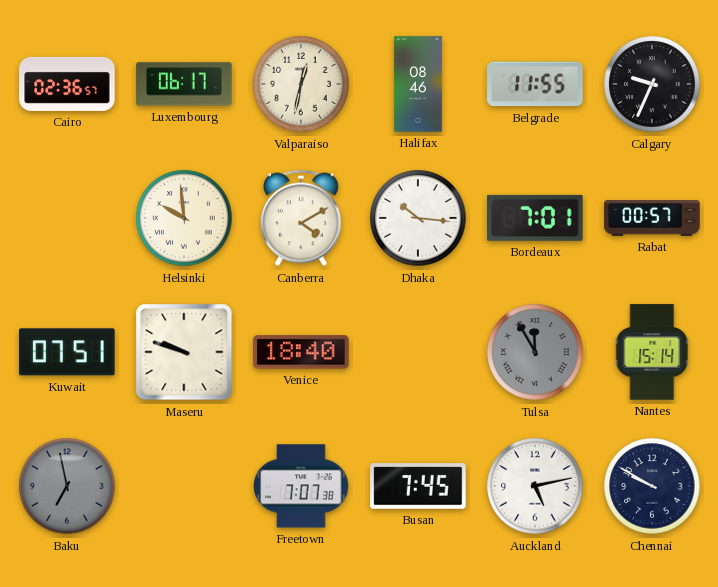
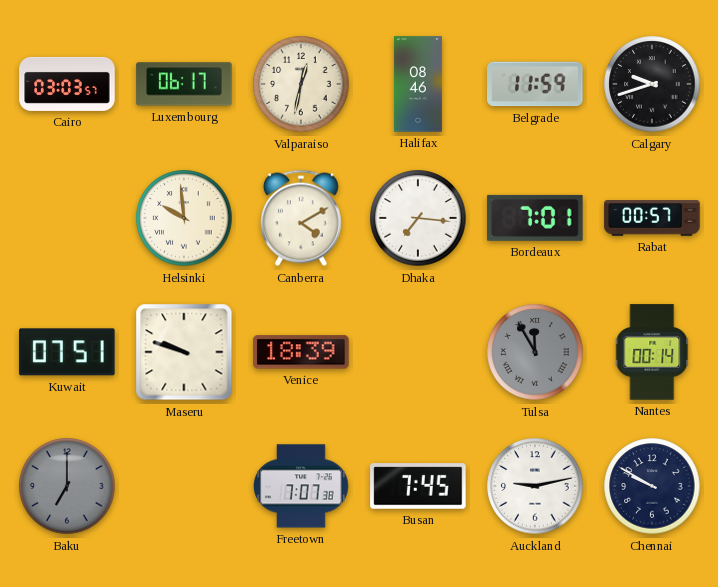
Cairo: 02:36 -> 03:03
Belgrade: 11:55 -> 11:59
Calgary: 9:34 -> 9:42
Dhaka: 10:16 -> 7:16
Venice: 18:40 -> 18:39
Nantes: 15:14 -> 00:14
Baku: 6:58 -> 7:00
Auckland: 5:13 -> 9:13
